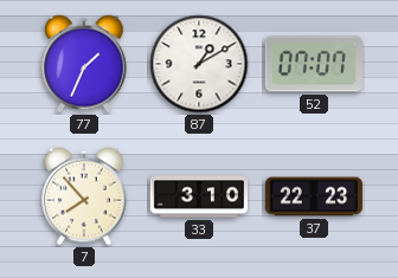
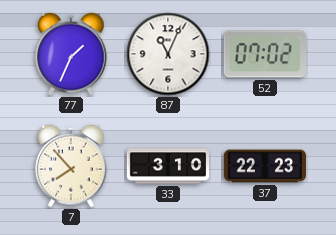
87: 1:10 -> 11:04
52: 07:07 -> 07:02
